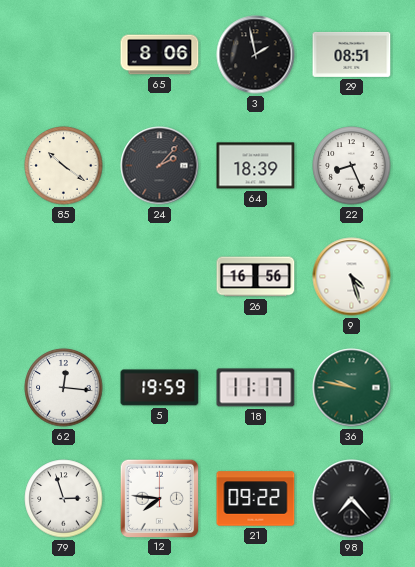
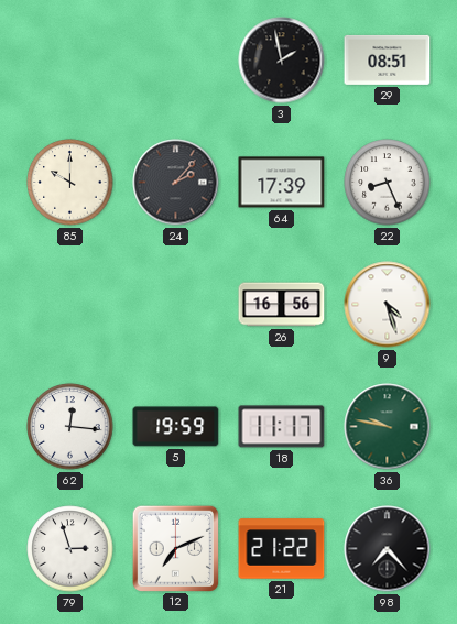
65: 8:06 -> none
85: 10:21 -> 10:00
64: 18:39 -> 17:39
12: 7:46 -> 7:11
21: 09:22 -> 21:22
